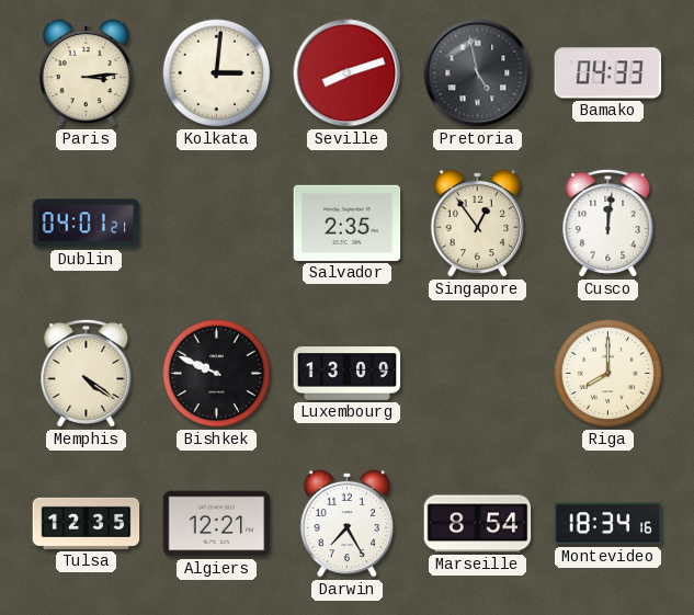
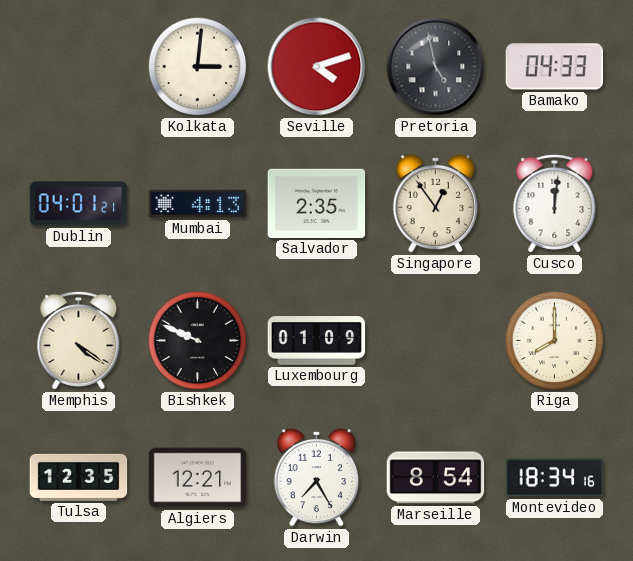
Paris: 3:14 -> none
Seville: 8:12 -> 4:12
Mumbai: none -> 4:13
Luxembourg: 13:09 -> 01:09
